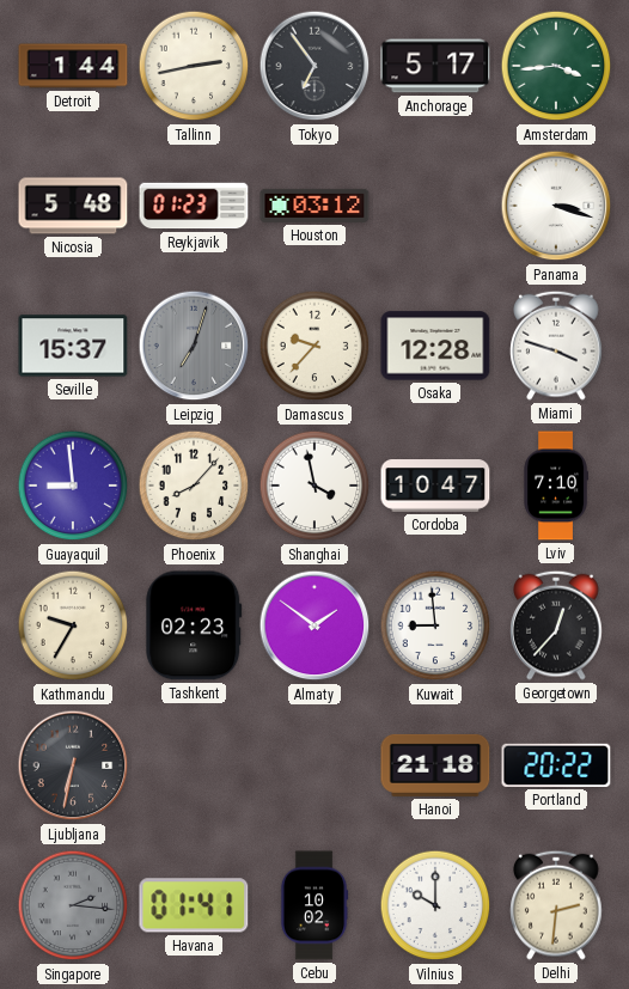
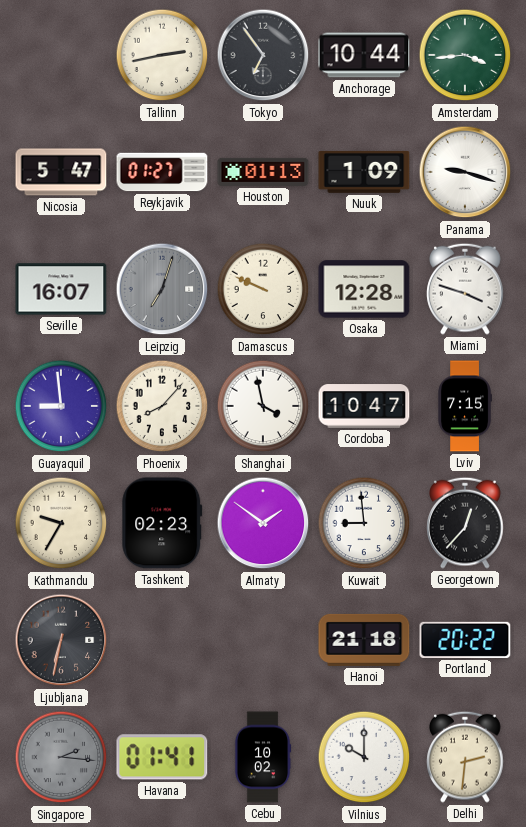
Detroit: 1:44 -> none
Anchorage: 5:17 -> 10:44
Nicosia: 5:48 -> 5:47
Reykjavik: 01:23 -> 01:27
Houston: 03:12 -> 01:13
Nuuk: none -> 1:09
Panama: 3:18 -> 9:18
Seville: 15:37 -> 16:07
Damascus: 9:37 -> 9:49
Lviv: 7:10 -> 7:15
